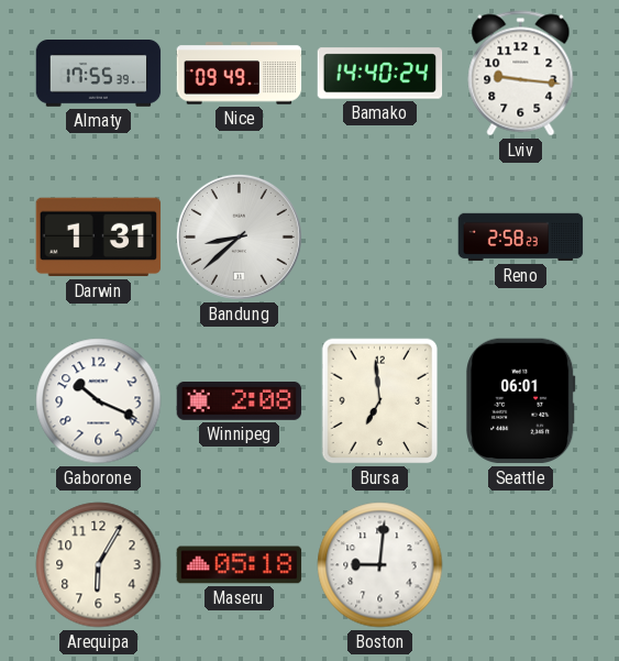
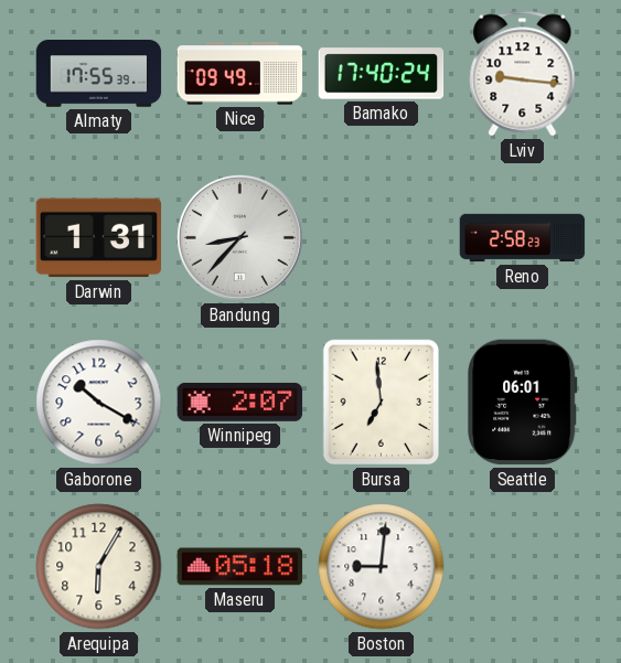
Bamako: 14:40 -> 17:40
Bandung: 8:38 -> 8:37
Gaborone: 10:19 -> 10:20
Winnipeg: 2:08 -> 2:07
